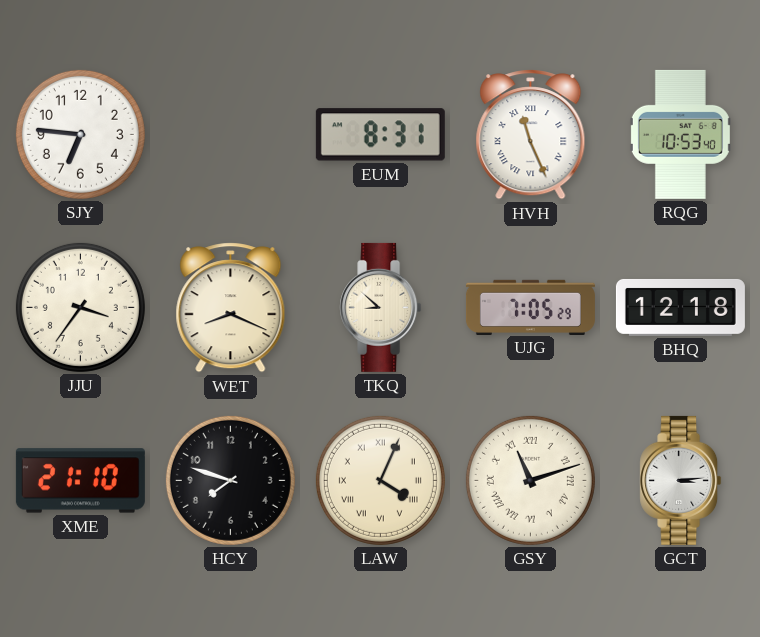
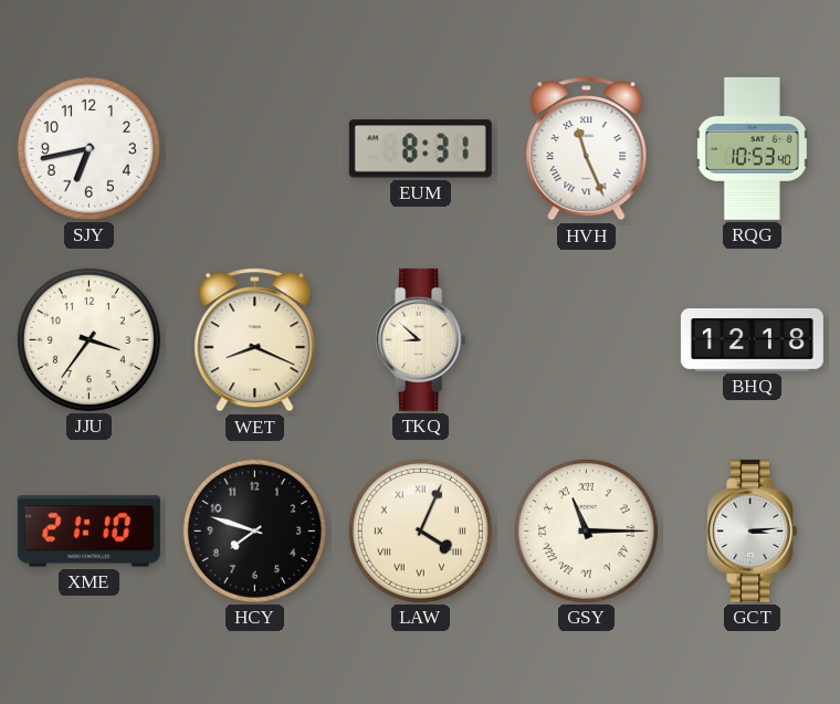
SJY: 6:46 -> 6:43
UJG: 7:05 -> none
GSY: 11:12 -> 11:15
